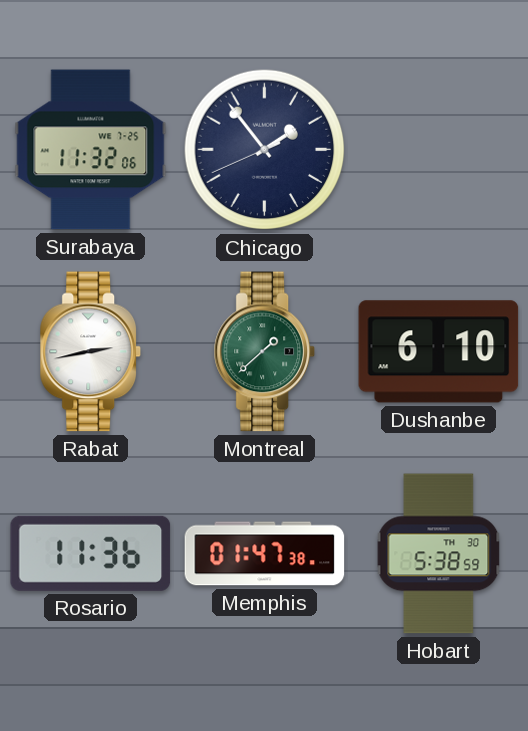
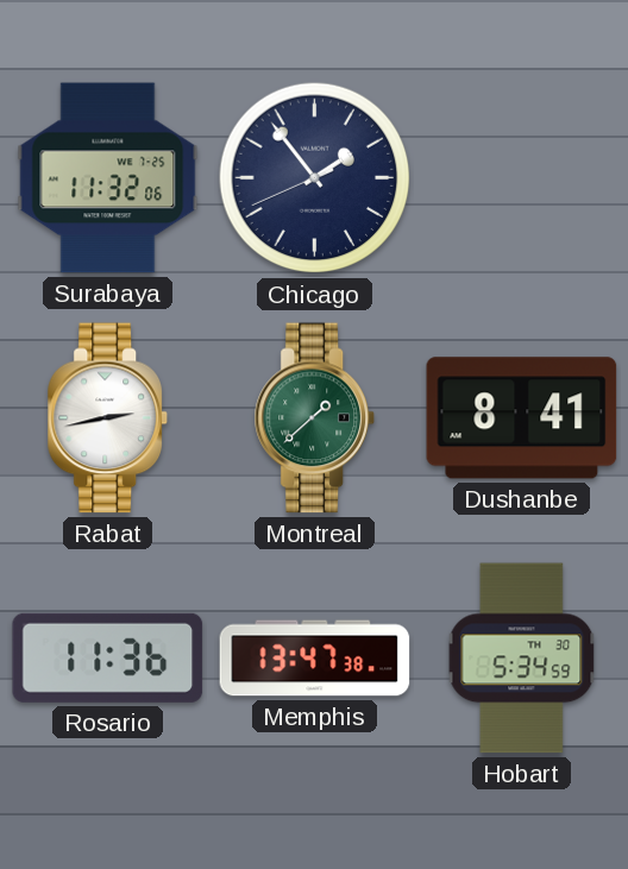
Dushanbe: 6:10 -> 8:41
Memphis: 01:47 -> 13:47
Hobart: 5:38 -> 5:34
